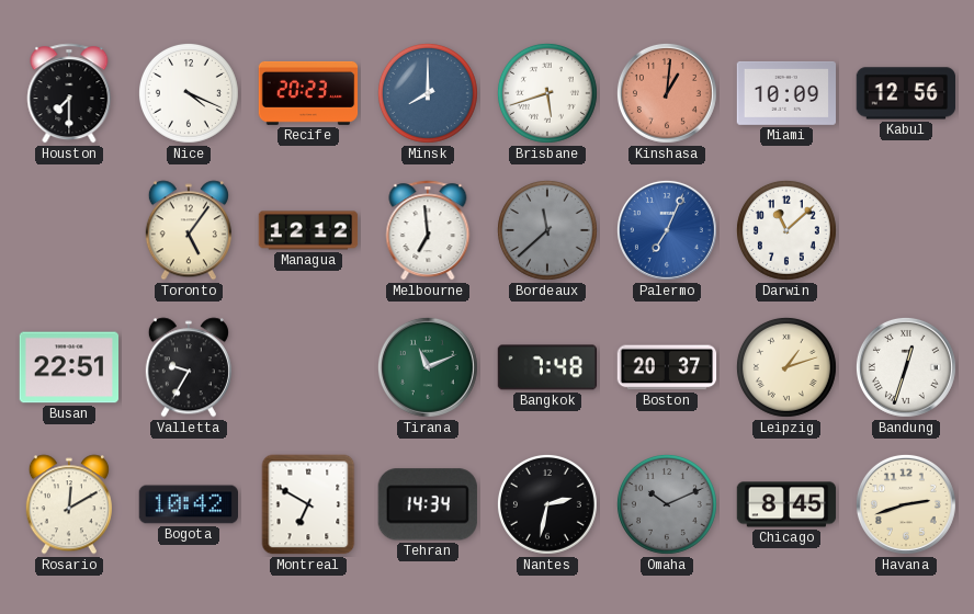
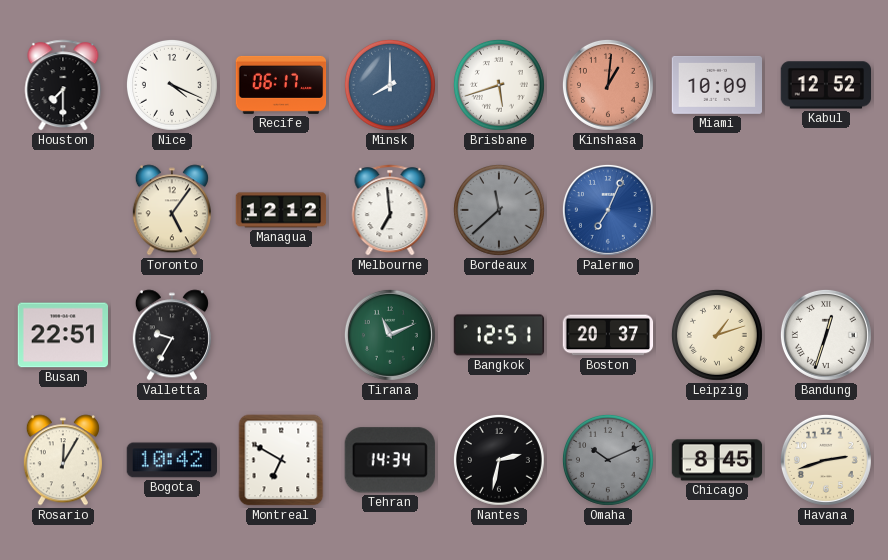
Recife: 20:23 -> 06:17
Kabul: 12:56 -> 12:52
Darwin: 11:08 -> none
Bangkok: 7:48 -> 12:51
Rosario: 12:10 -> 12:05
